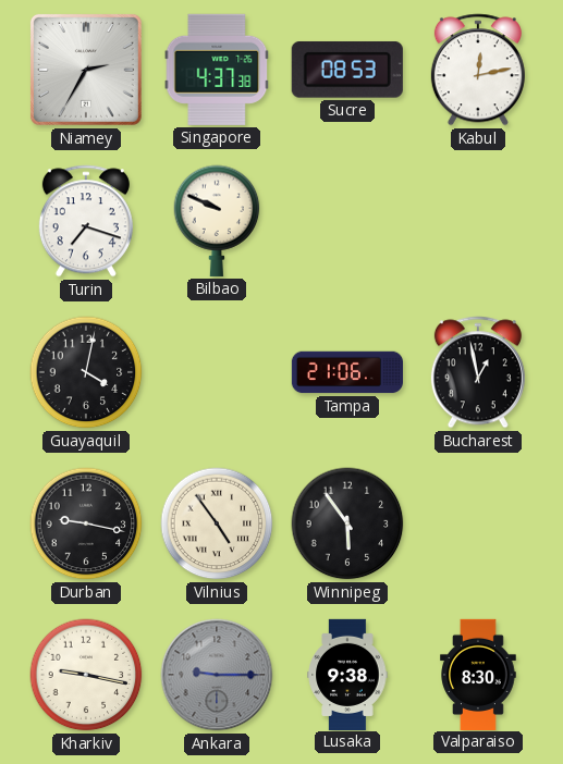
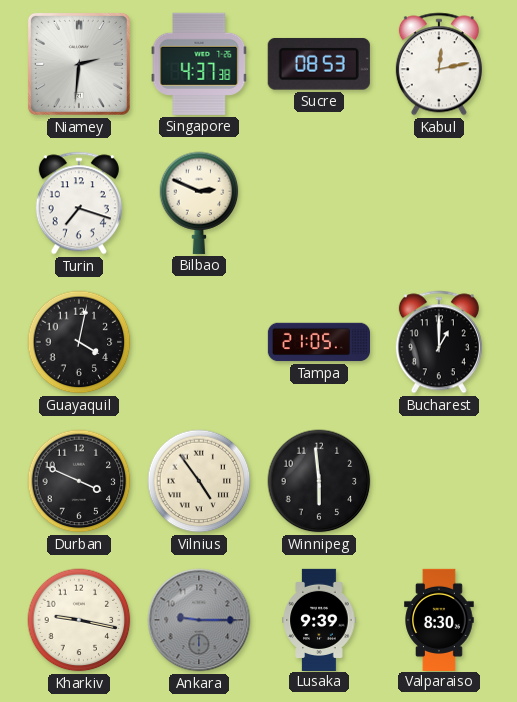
Niamey: 2:35 -> 2:31
Bilbao: 9:49 -> 2:49
Tampa: 21:06 -> 21:05
Bucharest: 12:58 -> 1:00
Durban: 9:17 -> 3:49
Winnipeg: 5:54 -> 5:59
Lusaka: 9:38 -> 9:39
